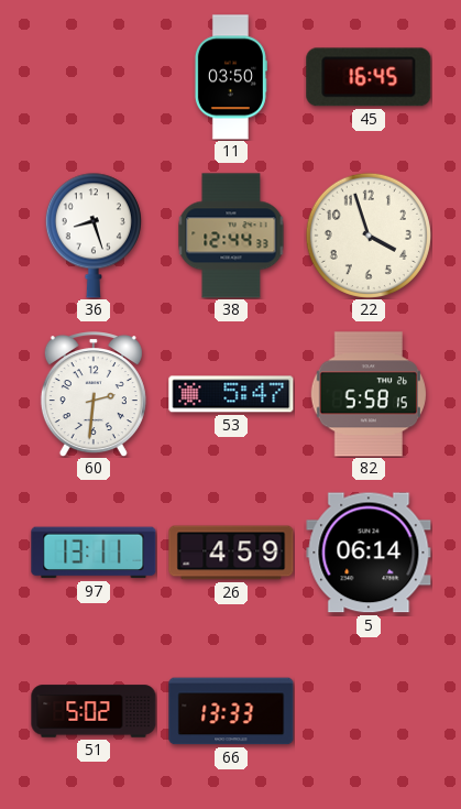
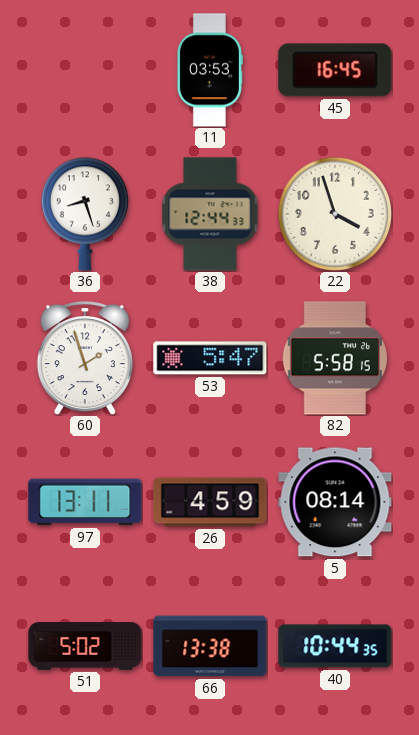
11: 03:50 -> 03:53
60: 2:31 -> 1:57
5: 06:14 -> 08:14
66: 13:33 -> 13:38
40: none -> 10:44
